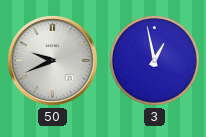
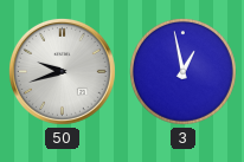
50: 9:41 -> 9:42
